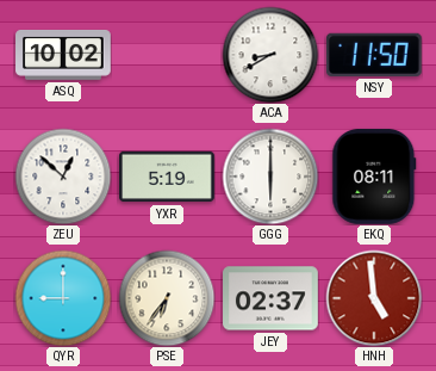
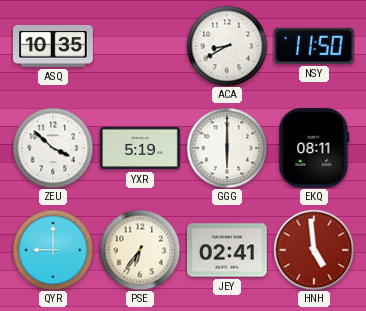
ASQ: 10:02 -> 10:35
ZEU: 12:52 -> 3:52
JEY: 02:37 -> 02:41
